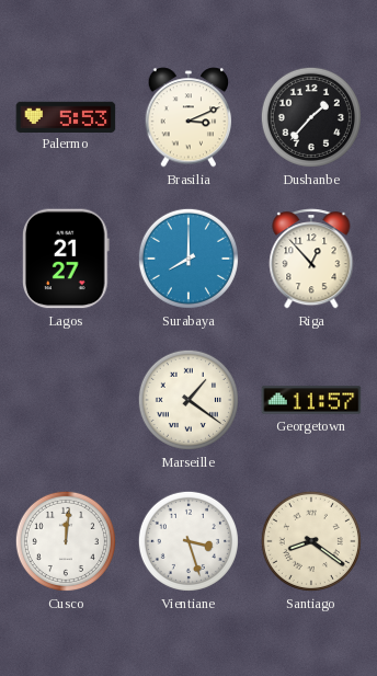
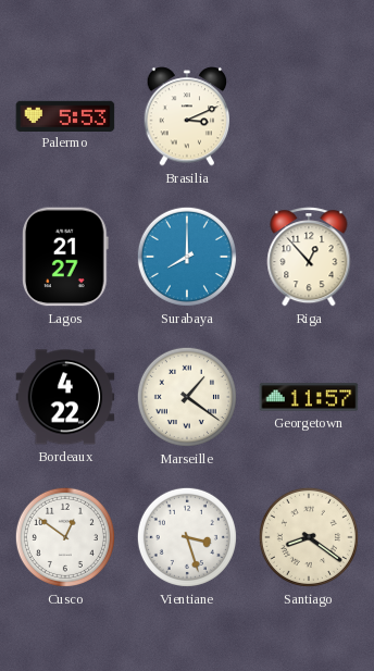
Dushanbe: 1:37 -> none
Bordeaux: none -> 4:22
Cusco: 12:01 -> 12:51
